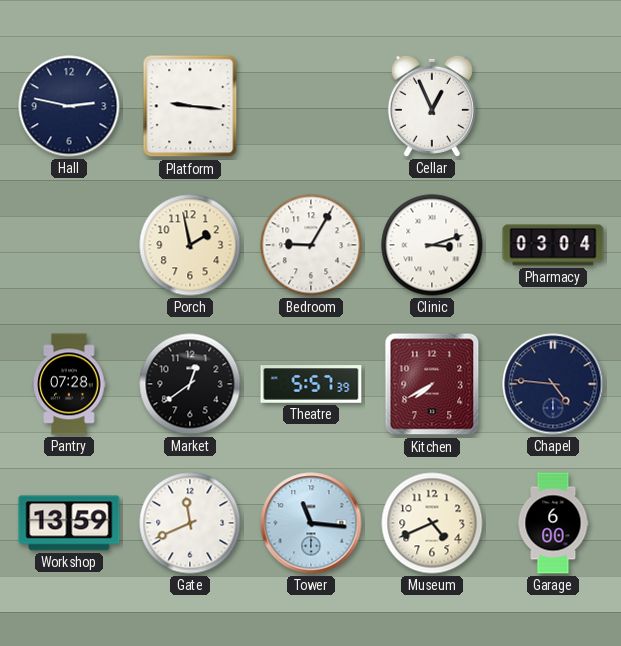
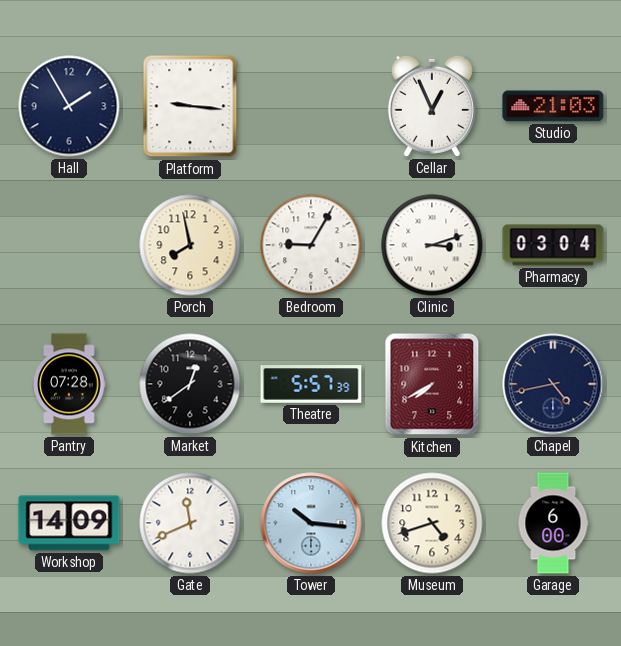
Hall: 2:47 -> 1:55
Studio: none -> 21:03
Porch: 1:58 -> 7:58
Chapel: 4:46 -> 4:43
Workshop: 13:59 -> 14:09
Tower: 11:16 -> 10:16
Museum: 4:41 -> 4:42
